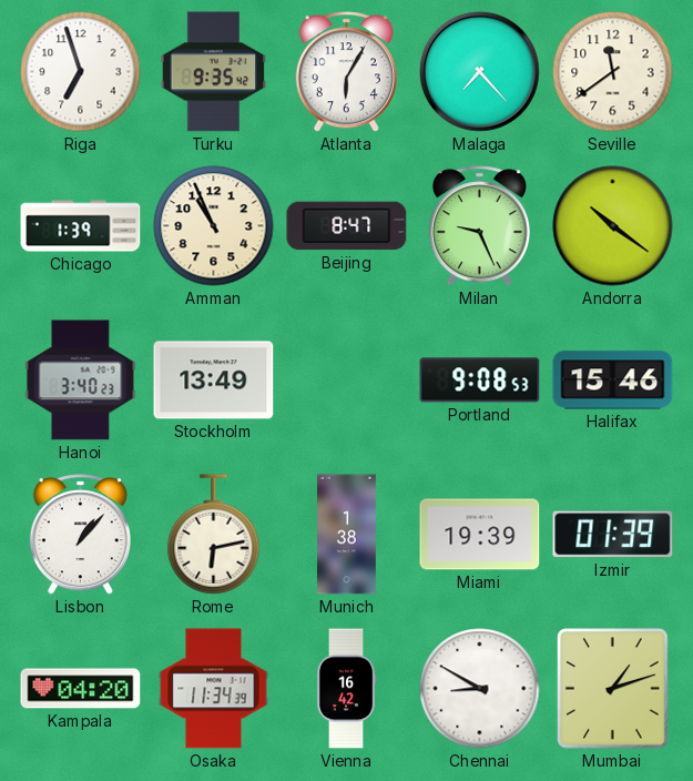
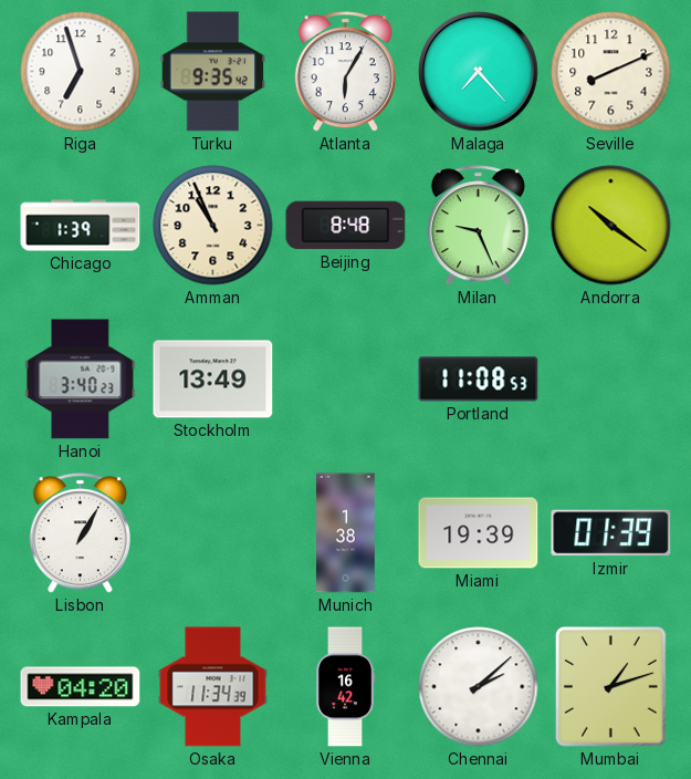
Seville: 11:39 -> 8:11
Beijing: 8:47 -> 8:48
Portland: 9:08 -> 11:08
Halifax: 15:46 -> none
Lisbon: 1:07 -> 1:05
Rome: 6:13 -> none
Chennai: 8:50 -> 2:08
